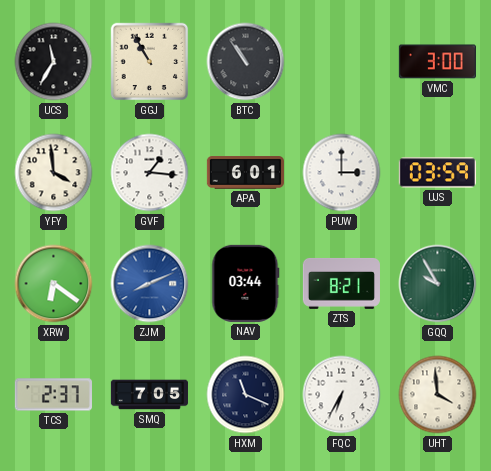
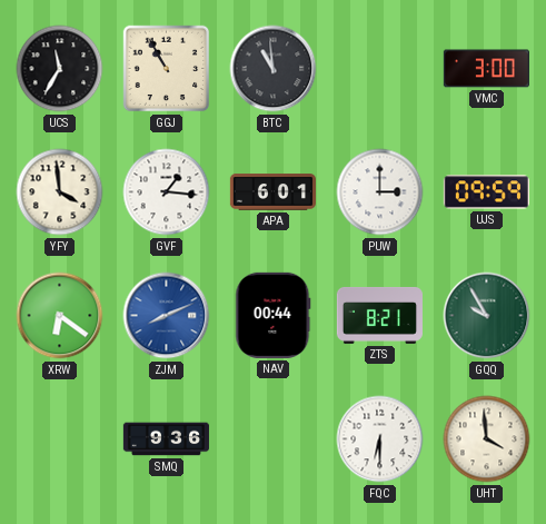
BTC: 10:54 -> 10:59
UJS: 03:59 -> 09:59
NAV: 03:44 -> 00:44
TCS: 2:37 -> none
SMQ: 7:05 -> 9:36
HXM: 11:19 -> none
FQC: 6:35 -> 6:30
